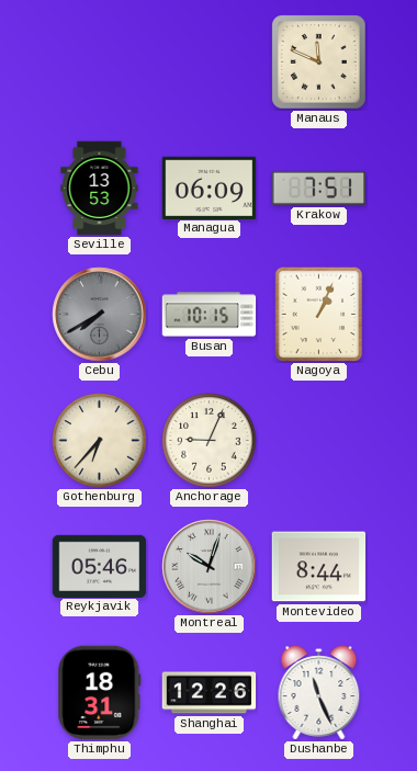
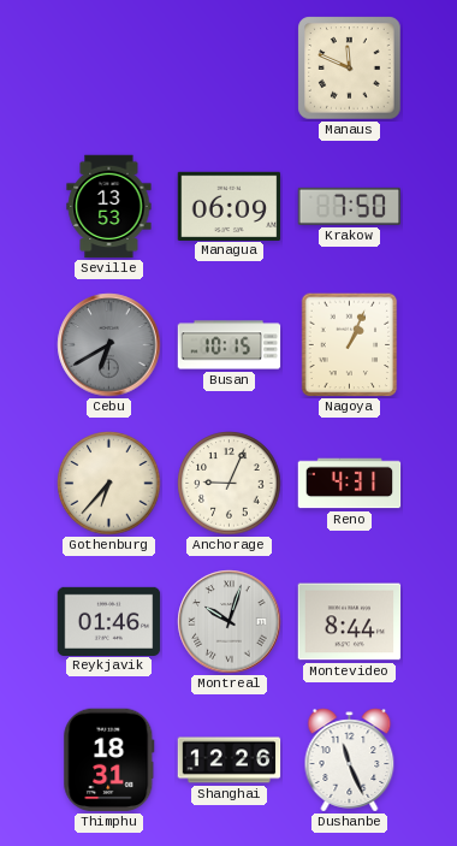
Krakow: 7:51 -> 7:50
Cebu: 7:40 -> 6:40
Reno: none -> 4:31
Reykjavik: 05:46 -> 01:46
